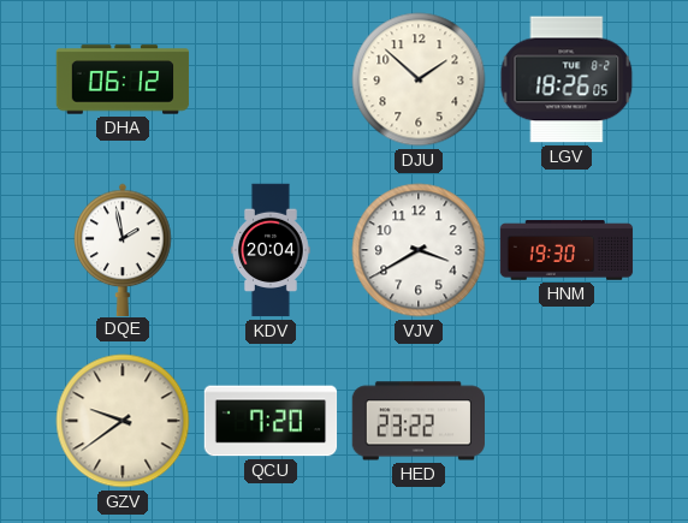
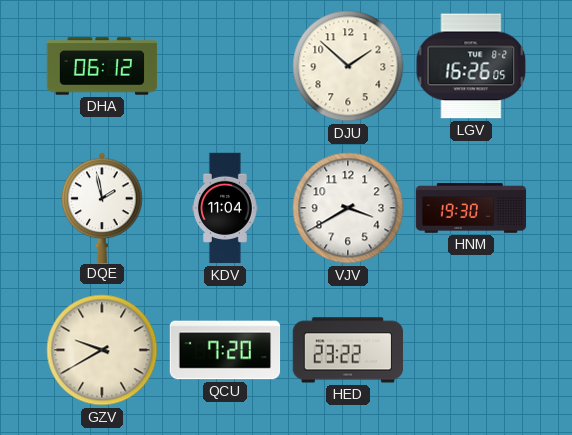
LGV: 18:26 -> 16:26
KDV: 20:04 -> 11:04
GZV: 9:39 -> 9:40
